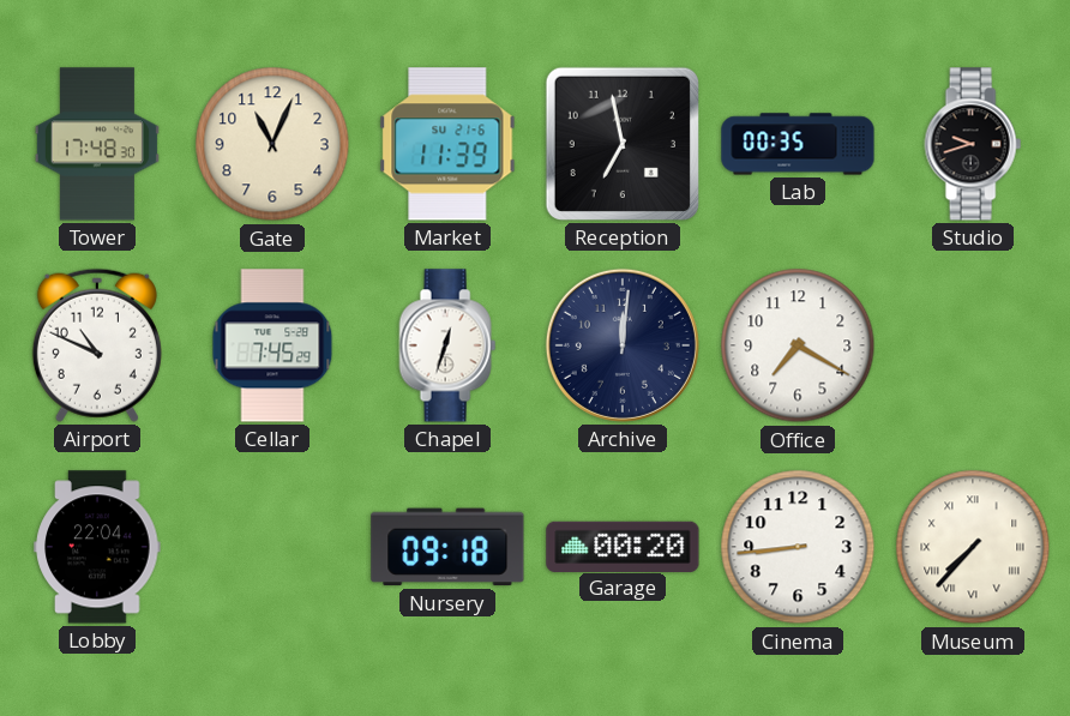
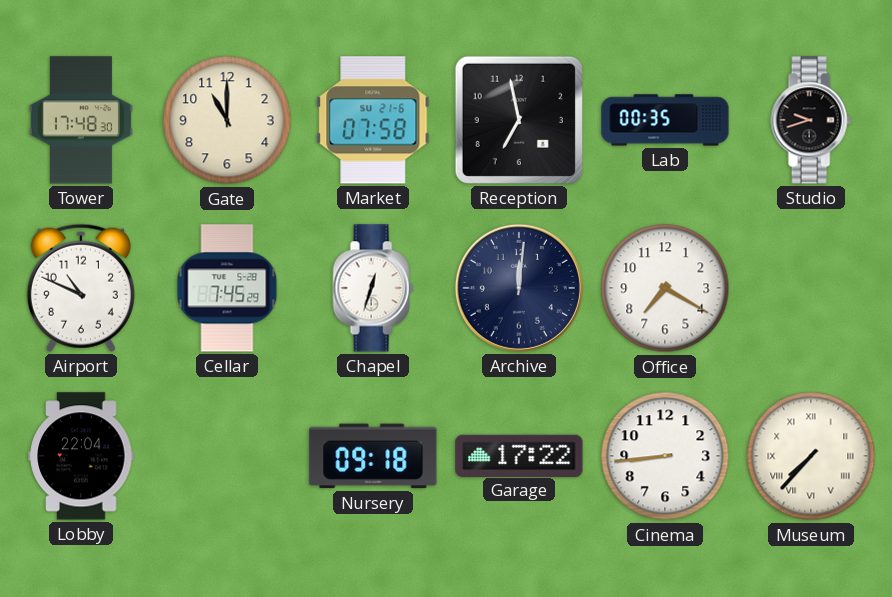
Gate: 11:04 -> 11:00
Market: 11:39 -> 07:58
Garage: 00:20 -> 17:22
